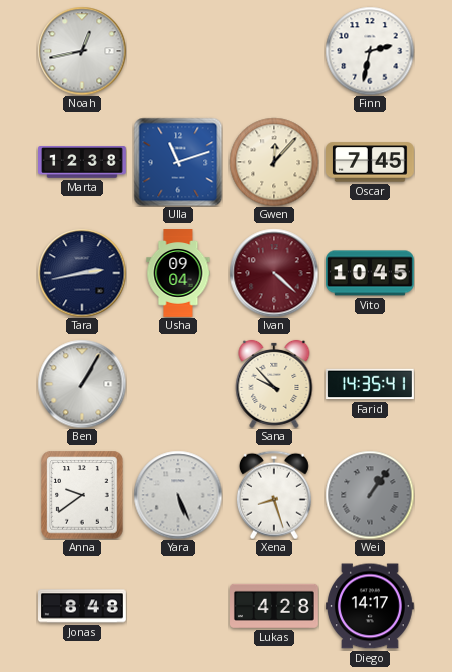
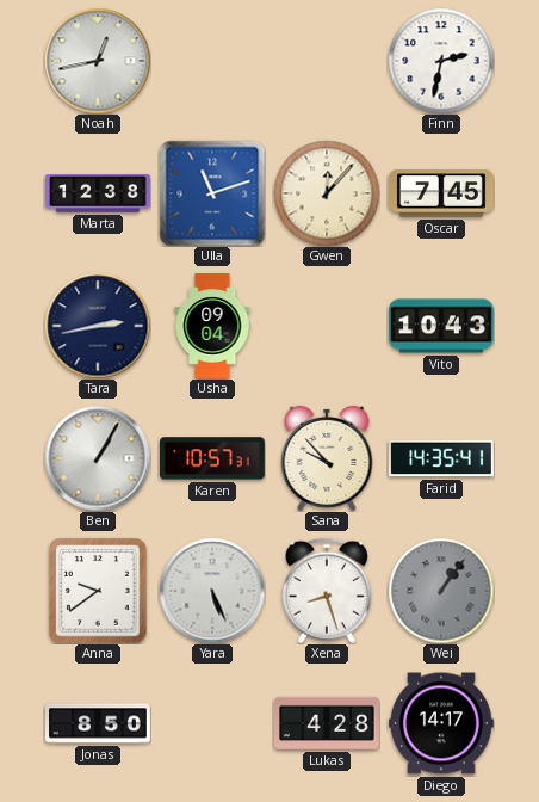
Ivan: 4:22 -> none
Vito: 10:45 -> 10:43
Karen: none -> 10:57
Jonas: 8:48 -> 8:50
